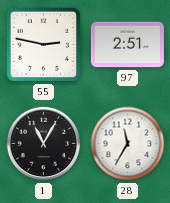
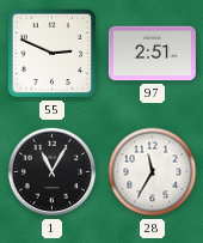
55: 2:47 -> 2:49
